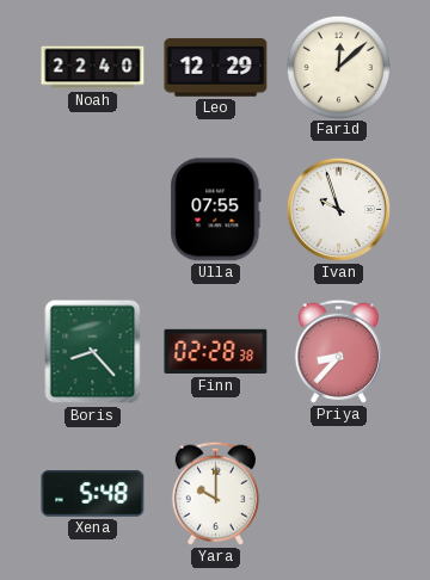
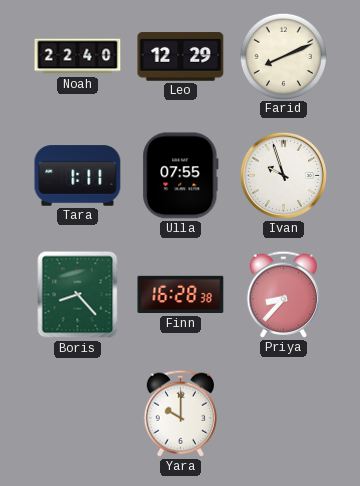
Farid: 12:08 -> 8:11
Tara: none -> 1:11
Finn: 02:28 -> 16:28
Xena: 5:48 -> none
